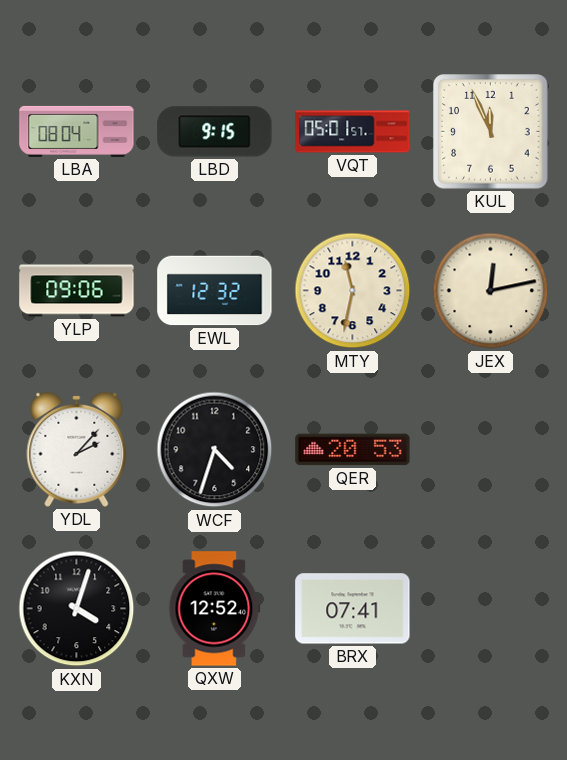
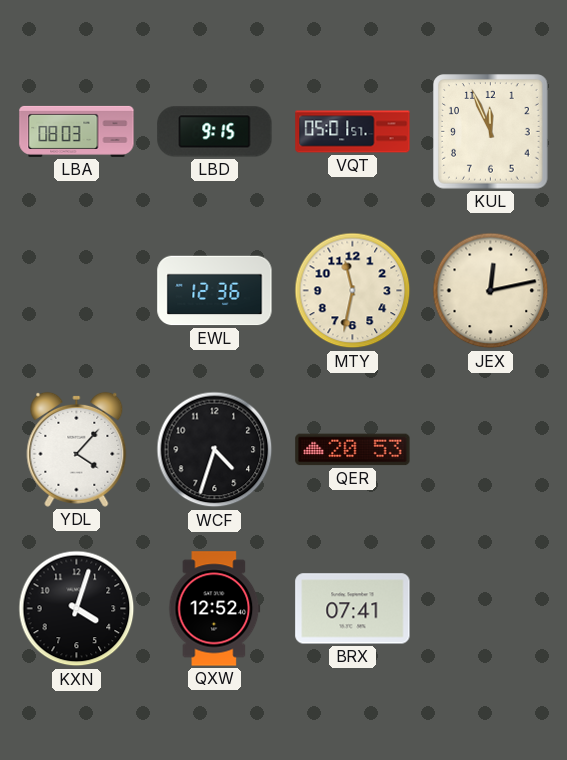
LBA: 08:04 -> 08:03
YLP: 09:06 -> none
EWL: 12:32 -> 12:36
YDL: 2:07 -> 4:07
